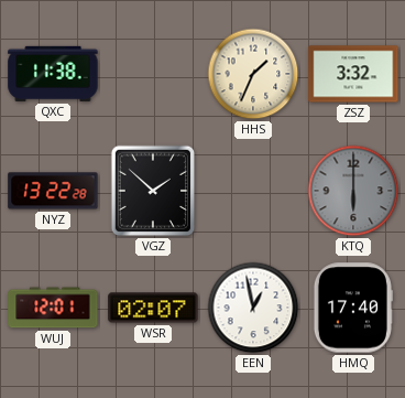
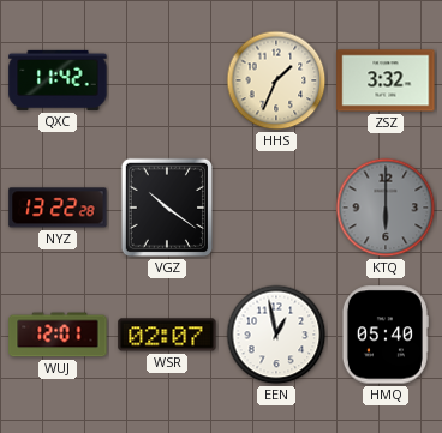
QXC: 11:38 -> 11:42
VGZ: 1:52 -> 10:21
HMQ: 17:40 -> 05:40
